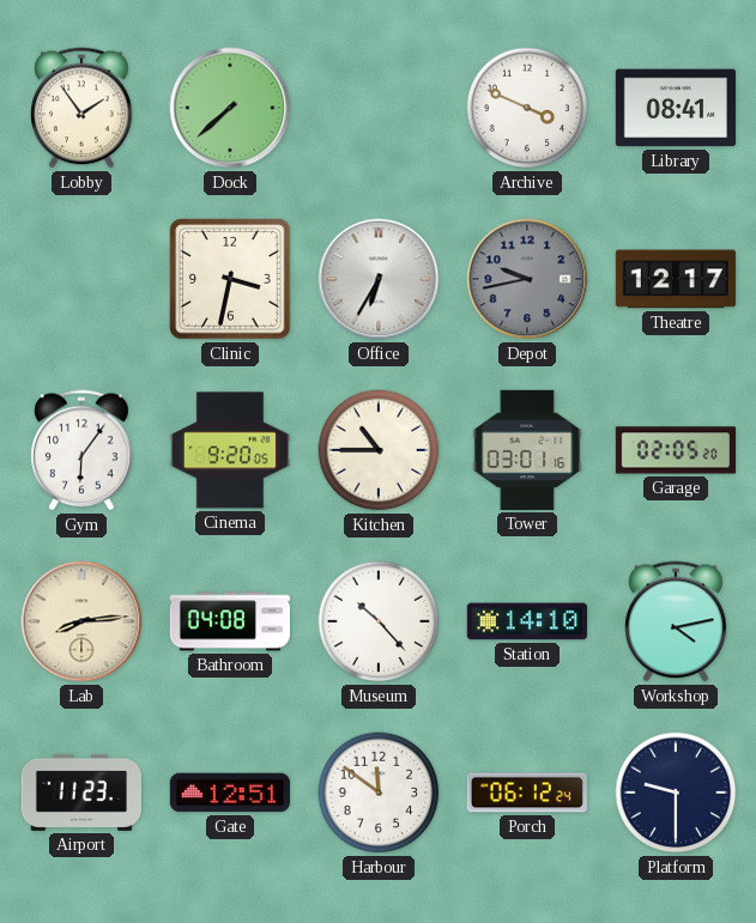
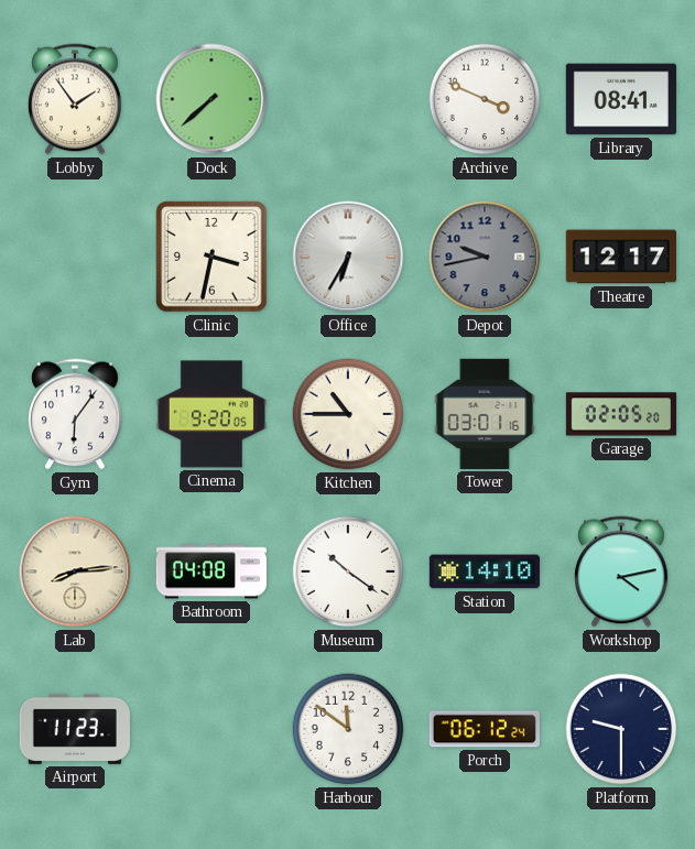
Museum: 10:23 -> 10:21
Gate: 12:51 -> none
